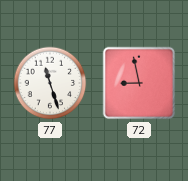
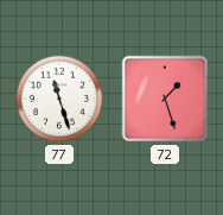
72: 8:58 -> 1:27
